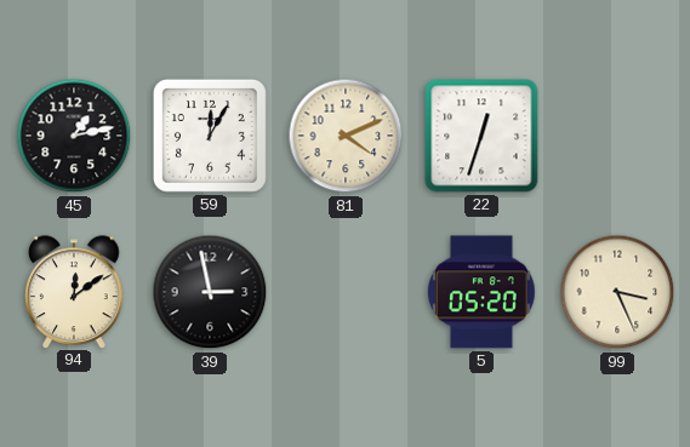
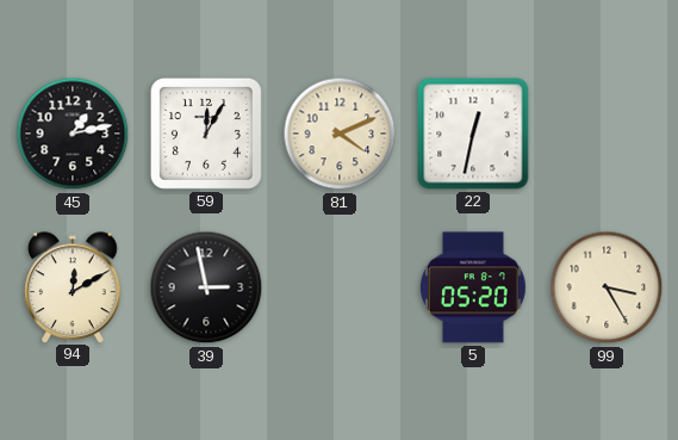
22: 12:33 -> 12:32
94: 12:09 -> 12:10
99: 3:26 -> 3:25
